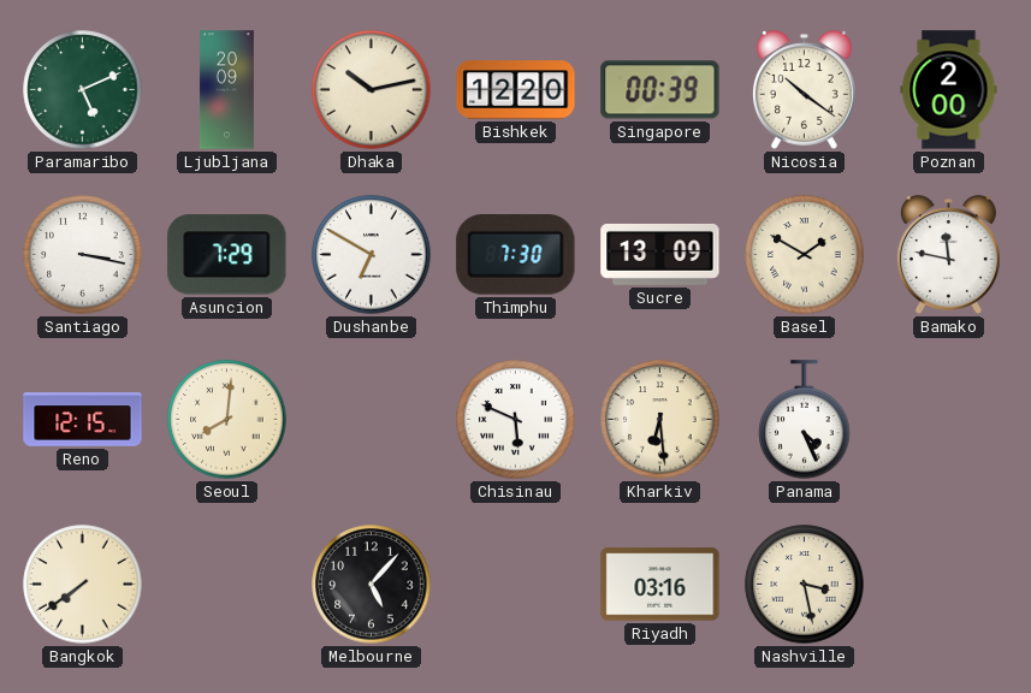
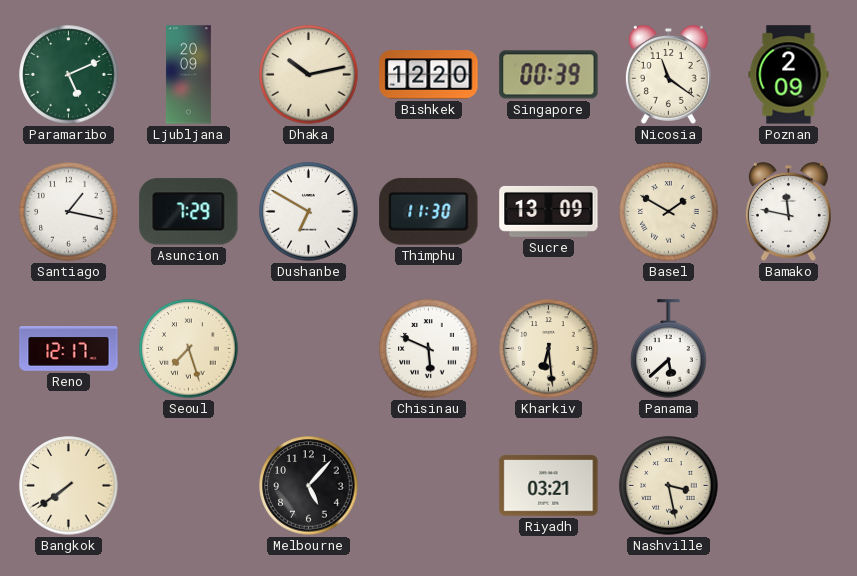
Nicosia: 10:21 -> 11:21
Poznan: 2:00 -> 2:09
Santiago: 3:17 -> 1:17
Thimphu: 7:30 -> 11:30
Reno: 12:15 -> 12:17
Seoul: 8:01 -> 7:27
Panama: 4:26 -> 5:38
Riyadh: 03:16 -> 03:21
